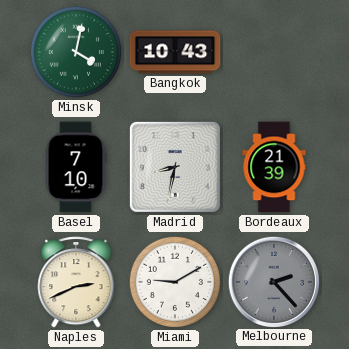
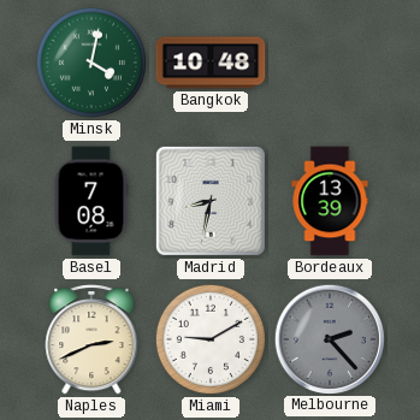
Bangkok: 10:43 -> 10:48
Basel: 7:10 -> 7:08
Bordeaux: 21:39 -> 13:39
